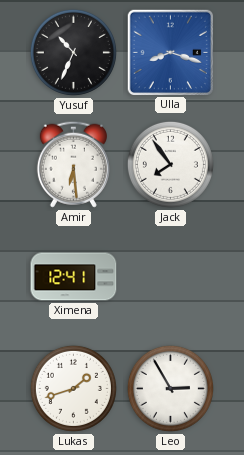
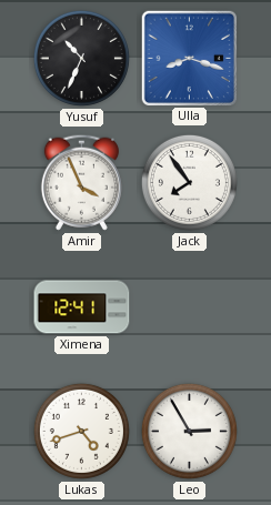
Amir: 6:29 -> 3:56
Lukas: 1:42 -> 4:42
